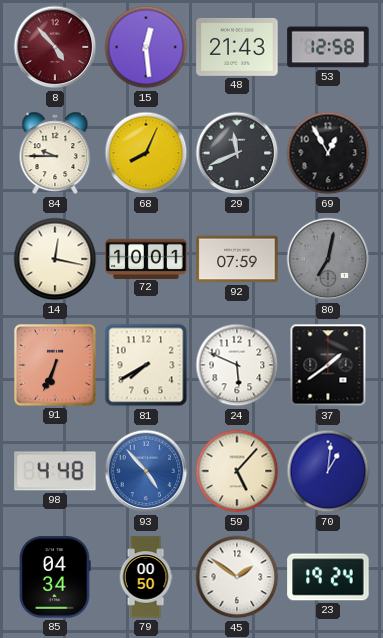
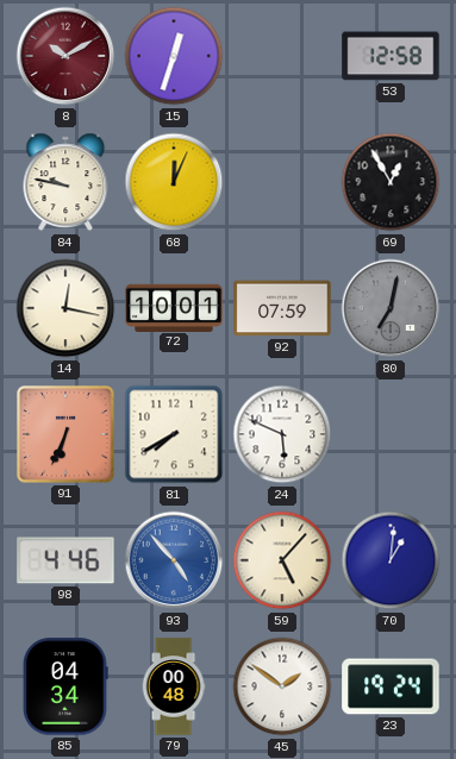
8: 4:53 -> 10:10
15: 12:29 -> 12:33
48: 21:43 -> none
84: 9:45 -> 9:47
68: 8:04 -> 12:04
29: 11:41 -> none
37: 1:39 -> none
98: 4:48 -> 4:46
79: 00:50 -> 00:48
